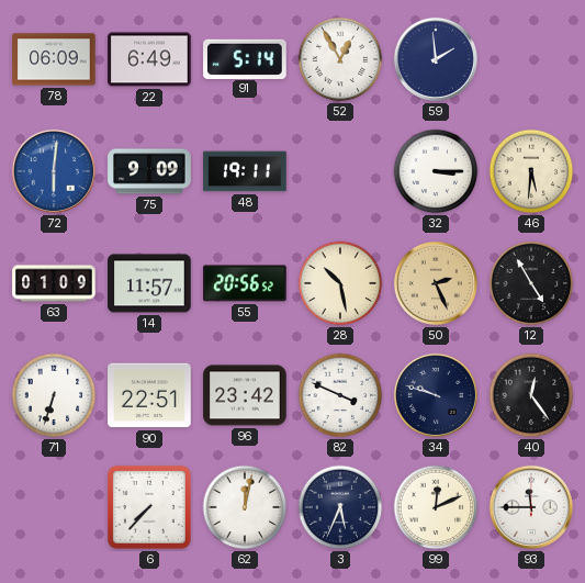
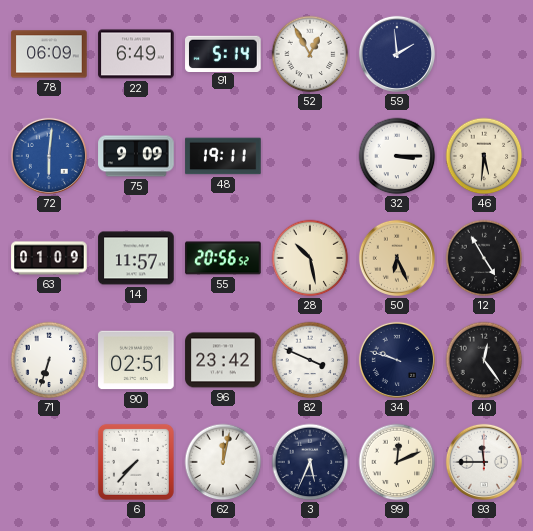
50: 2:26 -> 6:26
90: 22:51 -> 02:51
